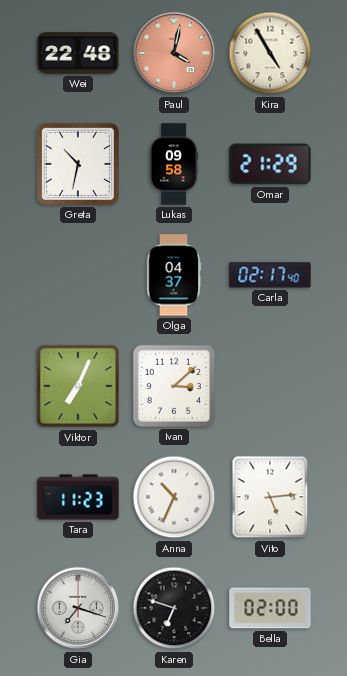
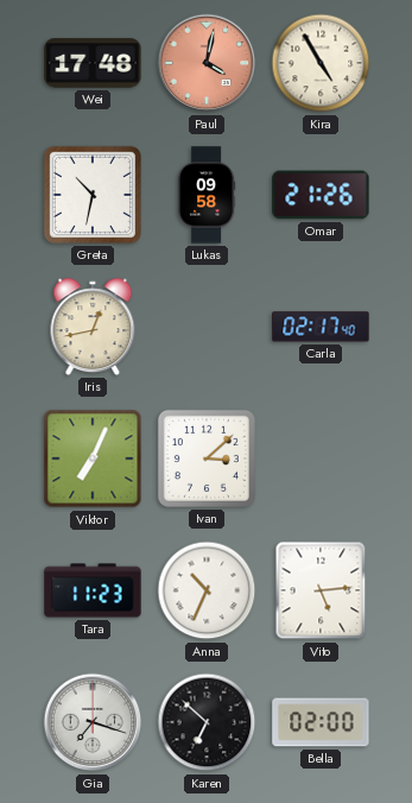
Wei: 22:48 -> 17:48
Omar: 21:29 -> 21:26
Iris: none -> 12:43
Olga: 04:37 -> none
Karen: 6:48 -> 6:52
